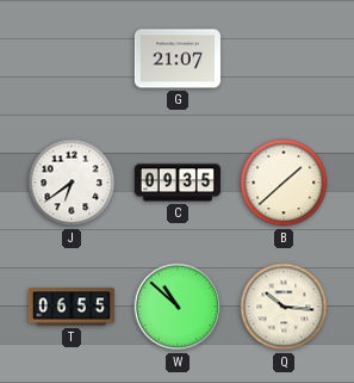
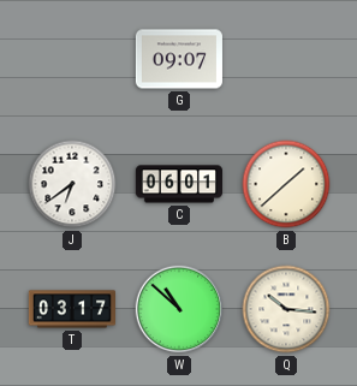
G: 21:07 -> 09:07
C: 09:35 -> 06:01
T: 06:55 -> 03:17
